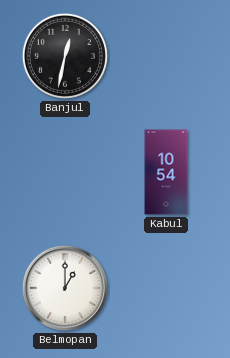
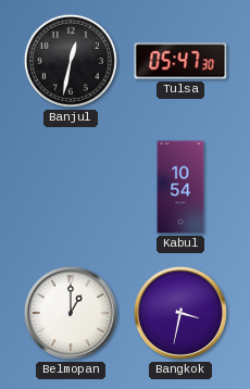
Tulsa: none -> 05:47
Bangkok: none -> 3:32
